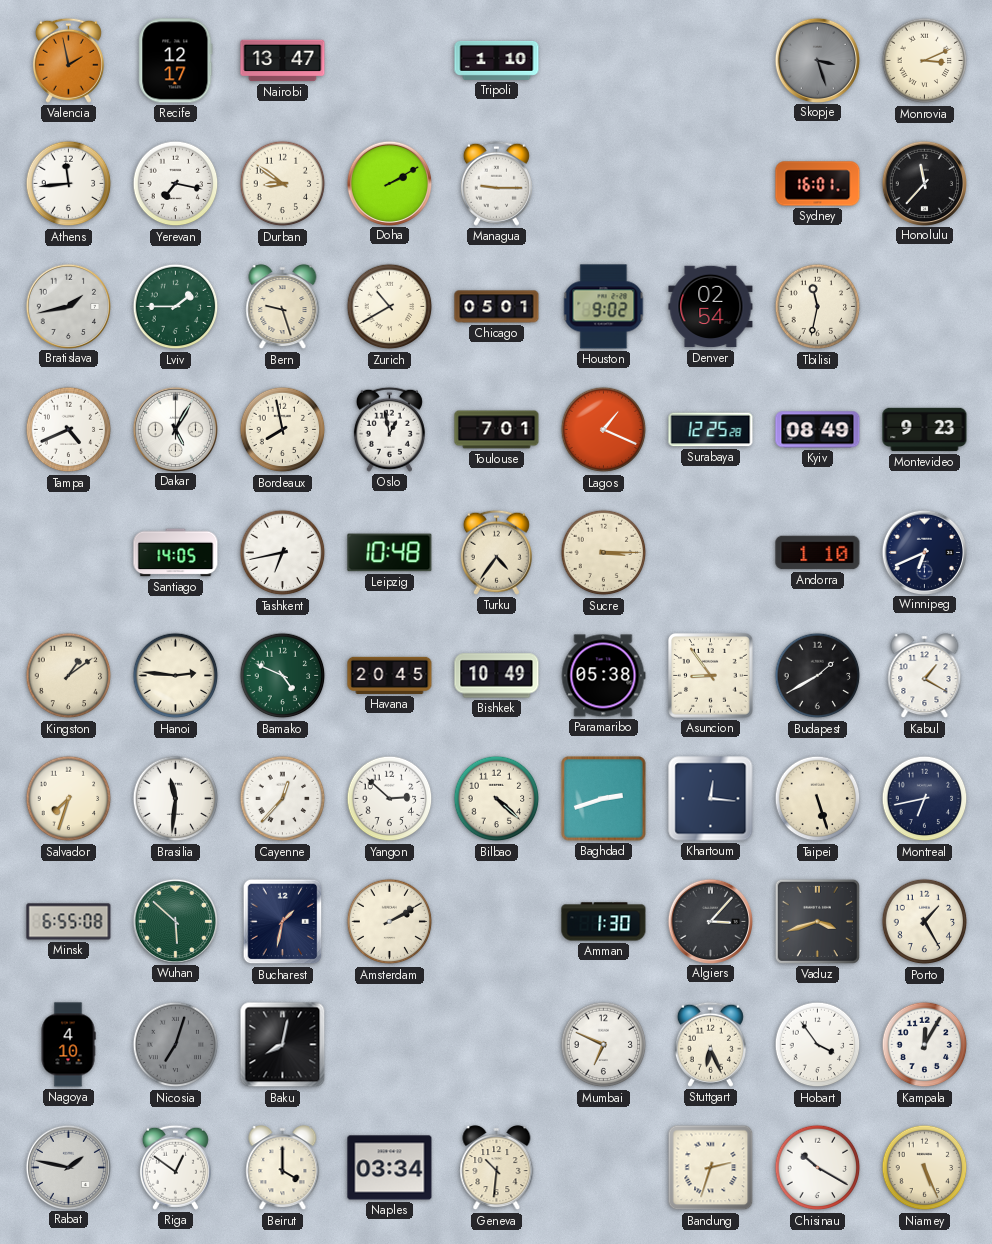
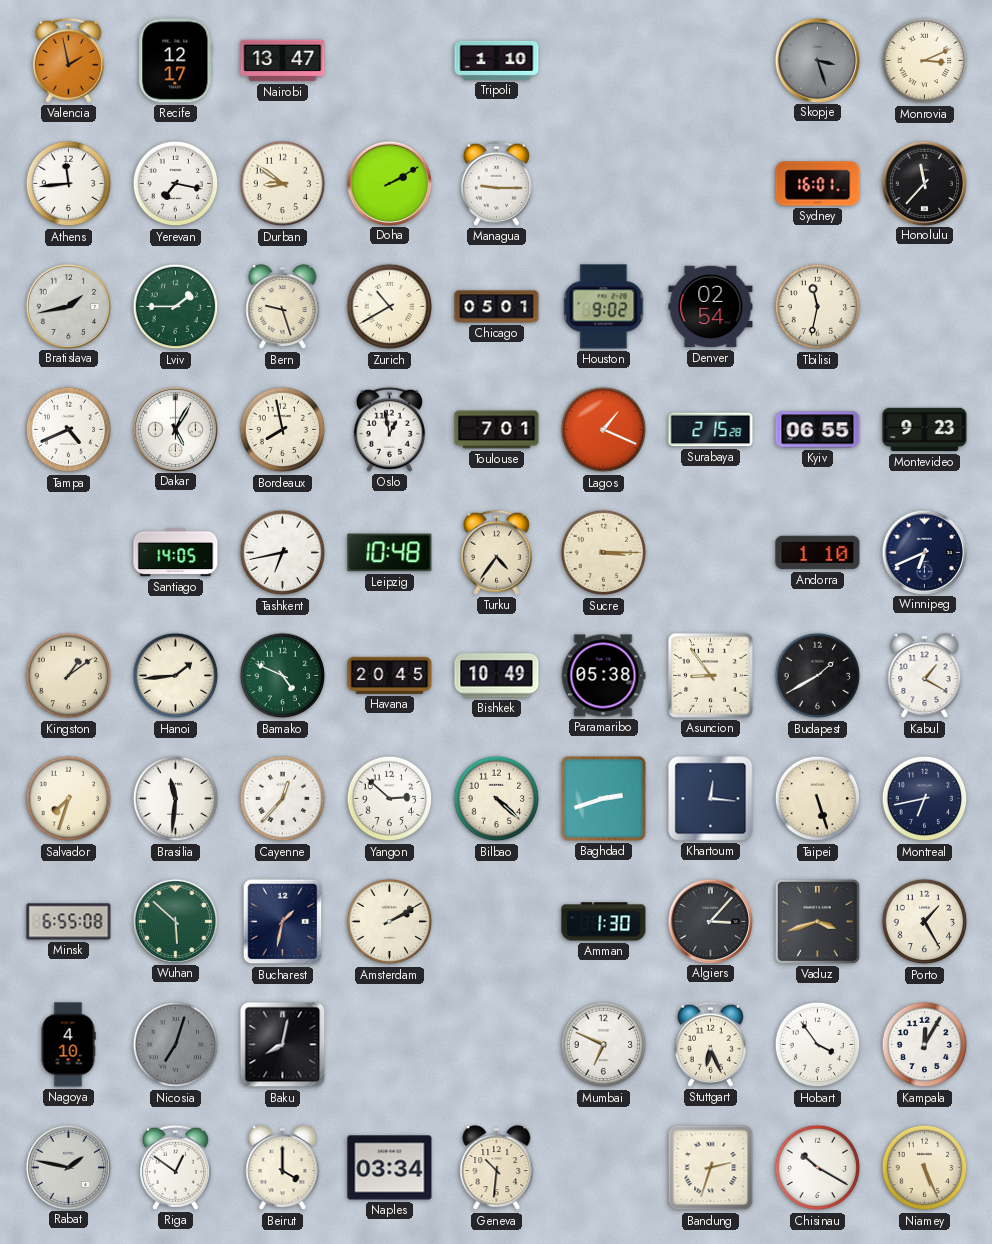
Surabaya: 12:25 -> 2:15
Kyiv: 08:49 -> 06:55
Hanoi: 2:46 -> 1:44
